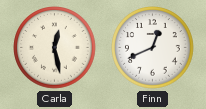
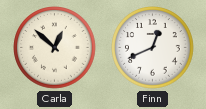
Carla: 12:28 -> 12:52
